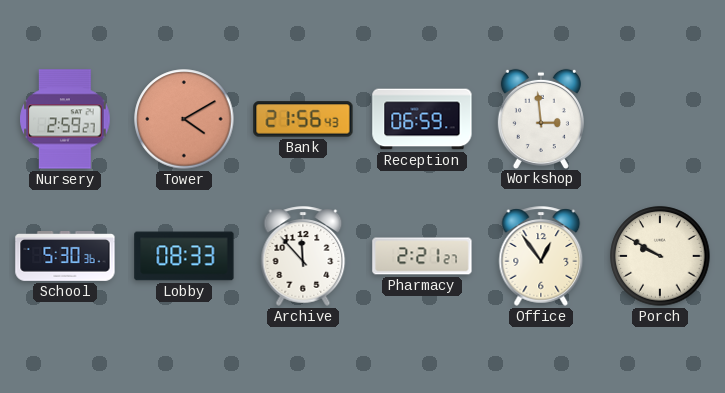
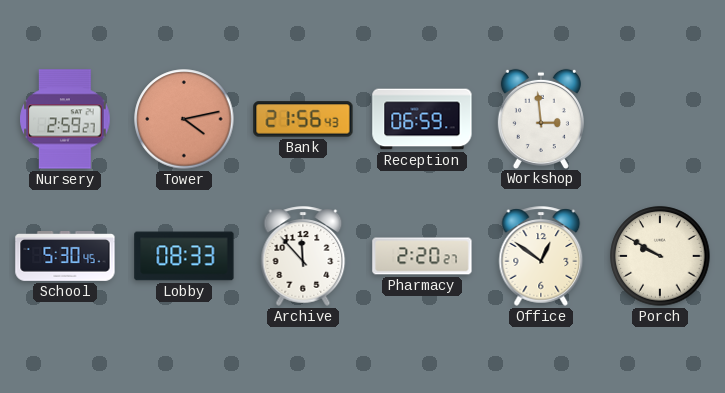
Tower: 4:10 -> 4:13
School: 5:30:36 -> 5:30:45
Pharmacy: 2:21 -> 2:20
Office: 12:54 -> 12:51
